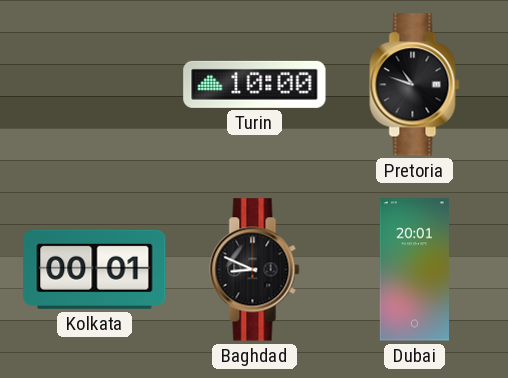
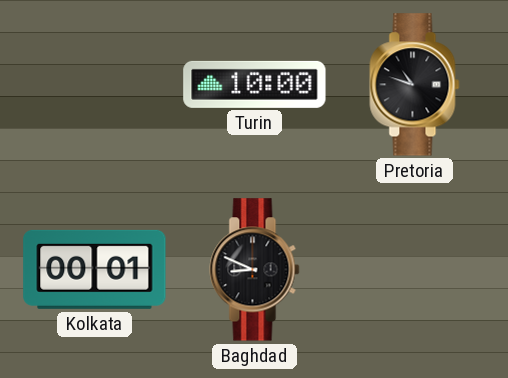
Dubai: 20:01 -> none
